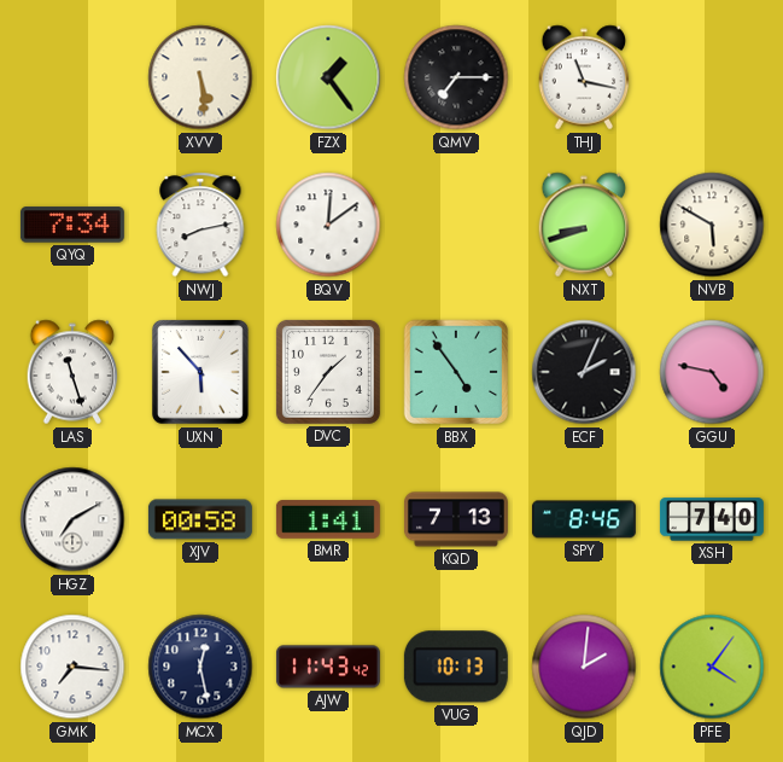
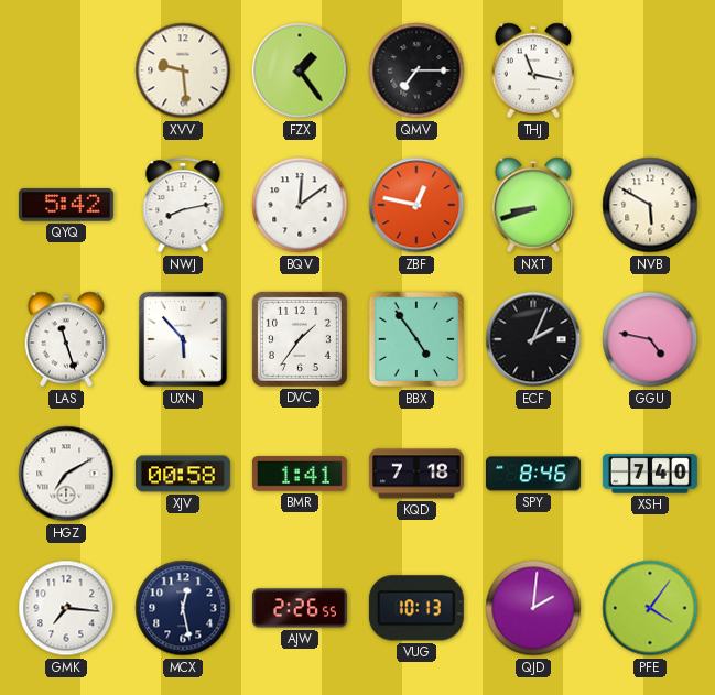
XVV: 5:29 -> 9:29
QYQ: 7:34 -> 5:42
ZBF: none -> 12:47
KQD: 7:13 -> 7:18
AJW: 11:43 -> 2:26
